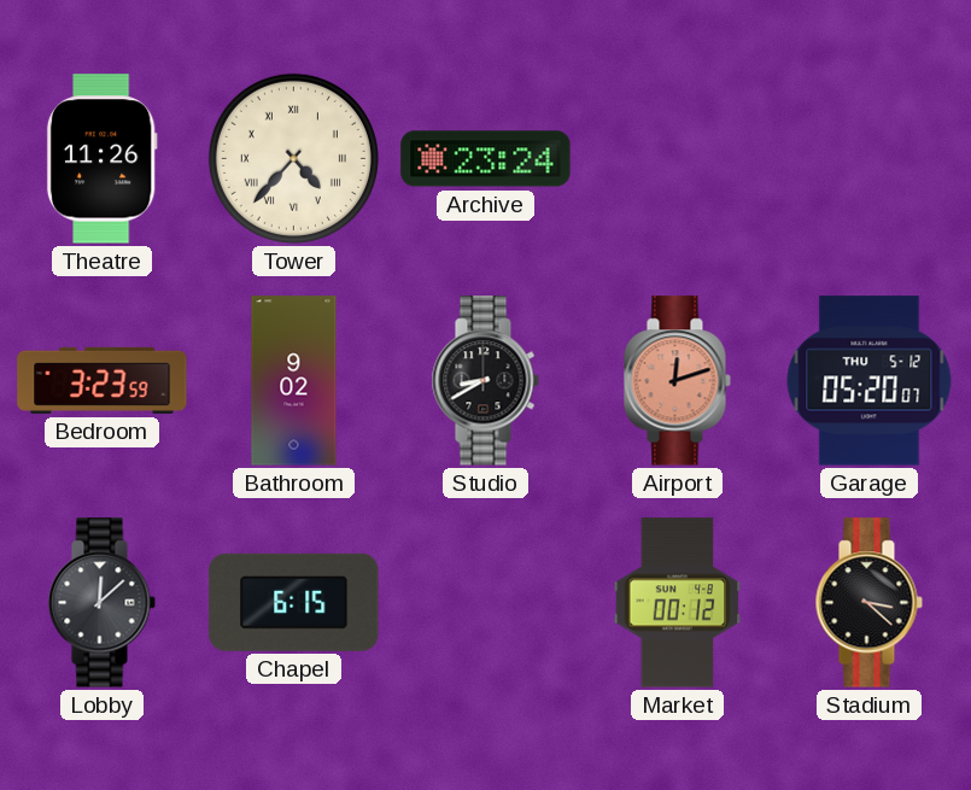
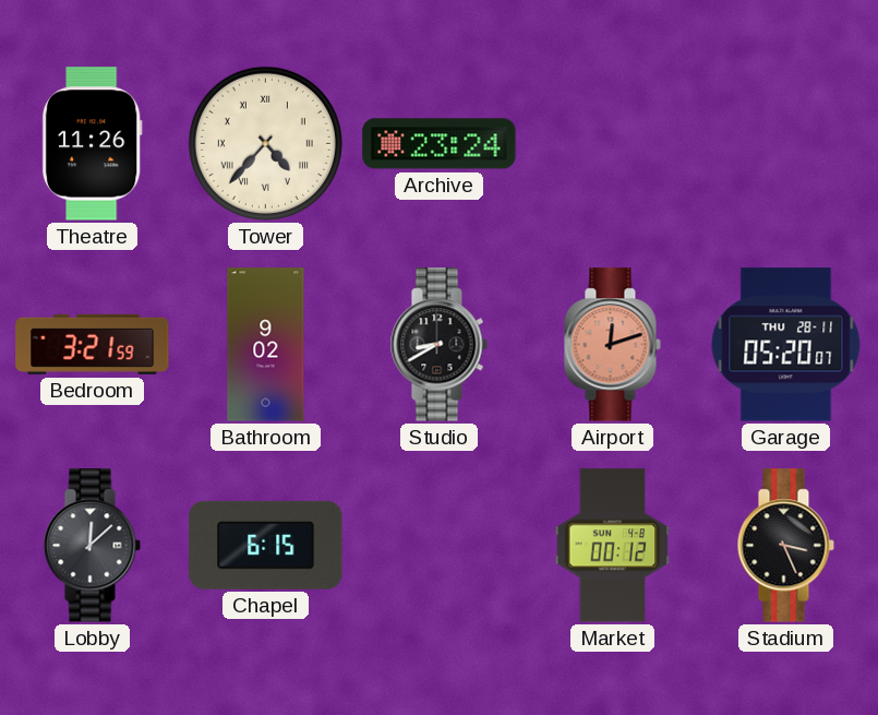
Bedroom: 3:23 -> 3:21
Garage date: THU 5-12 -> THU 28-11
Stadium: 3:22 -> 3:26
